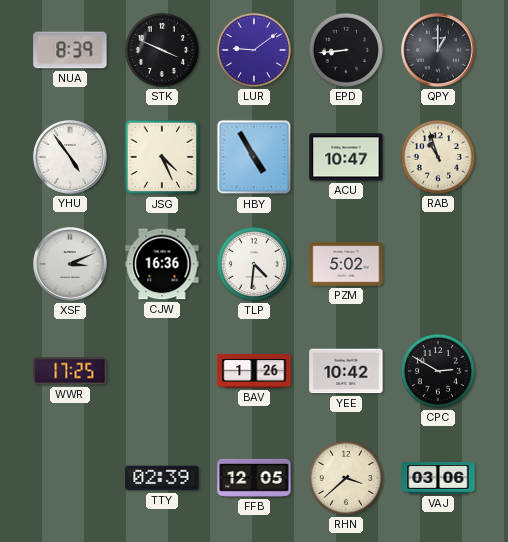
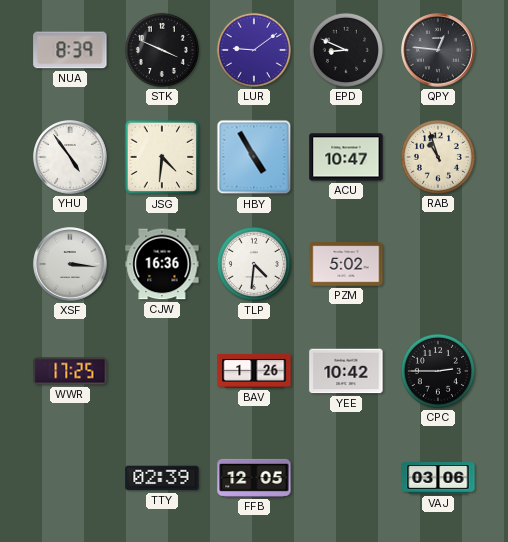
EPD: 8:44 -> 8:49
QPY: 1:00 -> 12:46
JSG: 4:26 -> 4:31
XSF: 3:11 -> 3:16
CPC: 2:50 -> 2:45
RHN: 3:38 -> none
